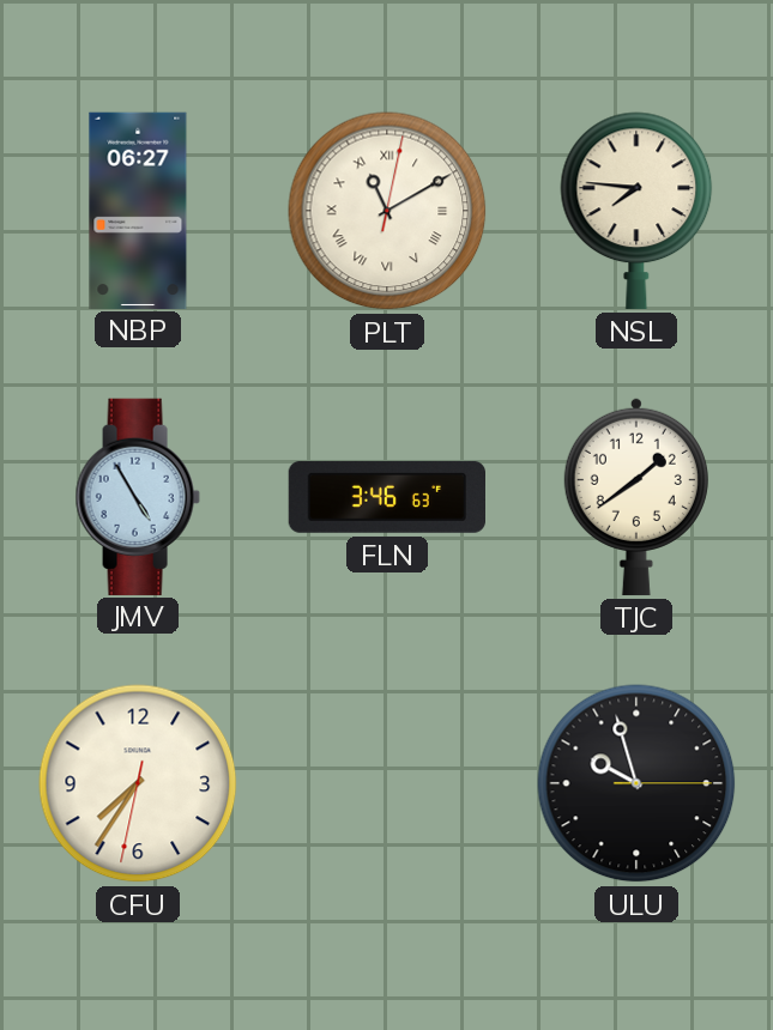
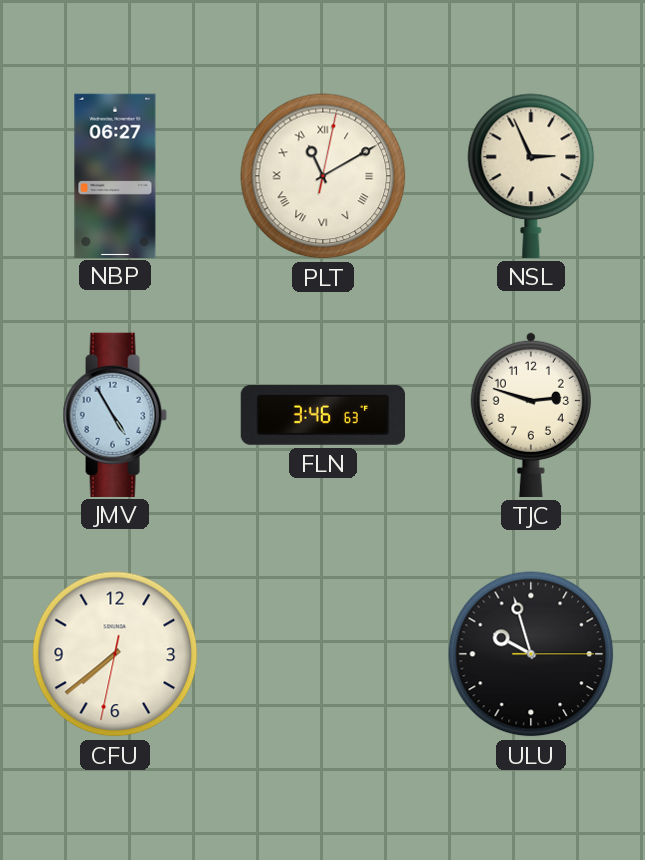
NSL: 7:46 -> 2:56
TJC: 1:39 -> 2:48
CFU: 7:35 -> 7:38
